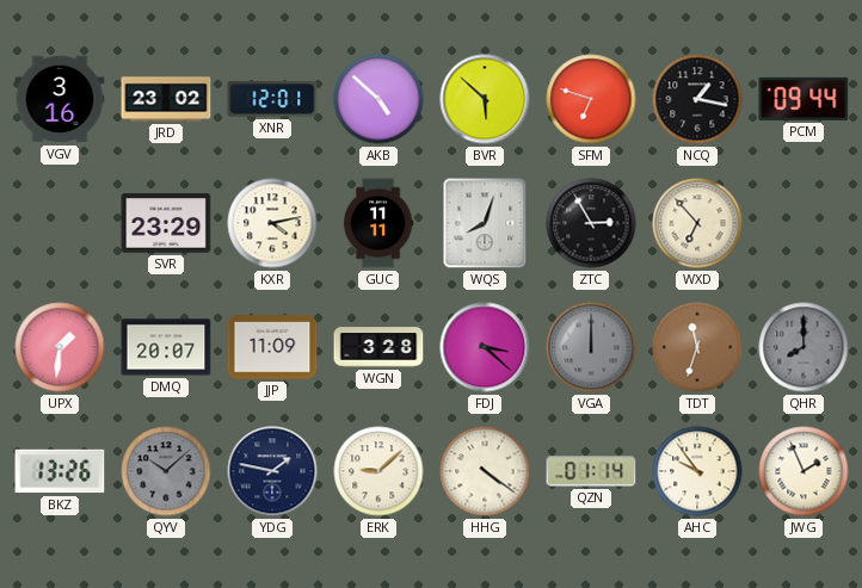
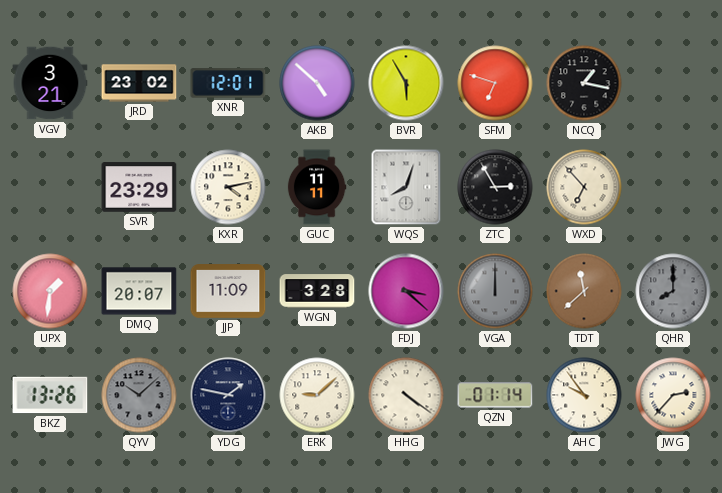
VGV: 3:16 -> 3:21
BVR: 5:52 -> 5:55
PCM: 09:44 -> none
TDT: 11:33 -> 11:38
JWG: 1:56 -> 2:37
